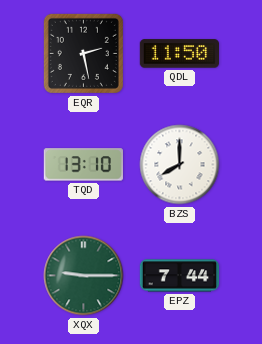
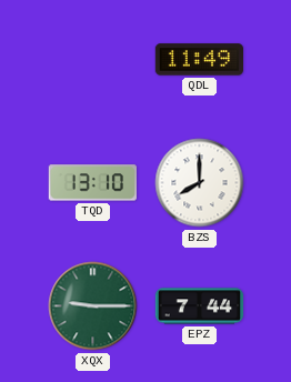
EQR: 2:28 -> none
QDL: 11:50 -> 11:49
